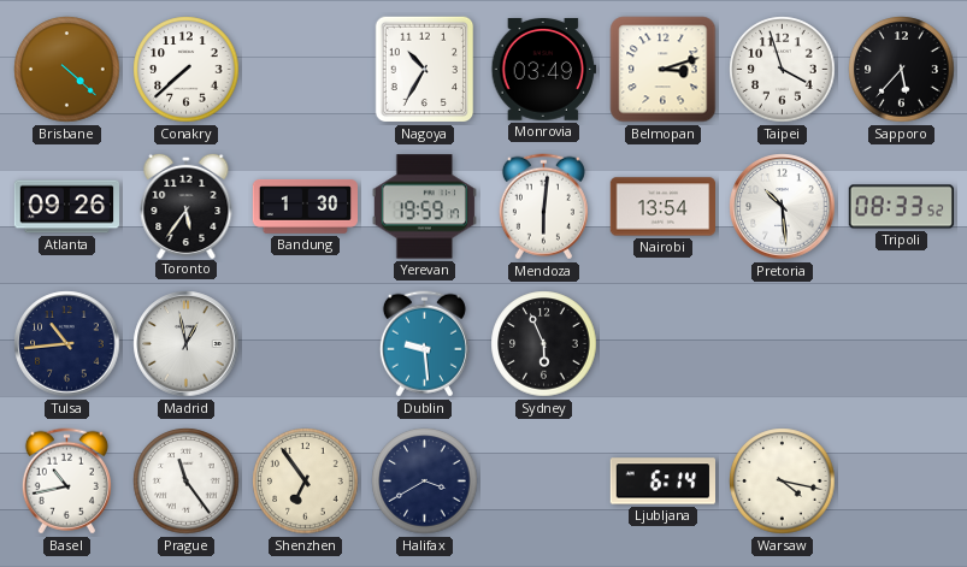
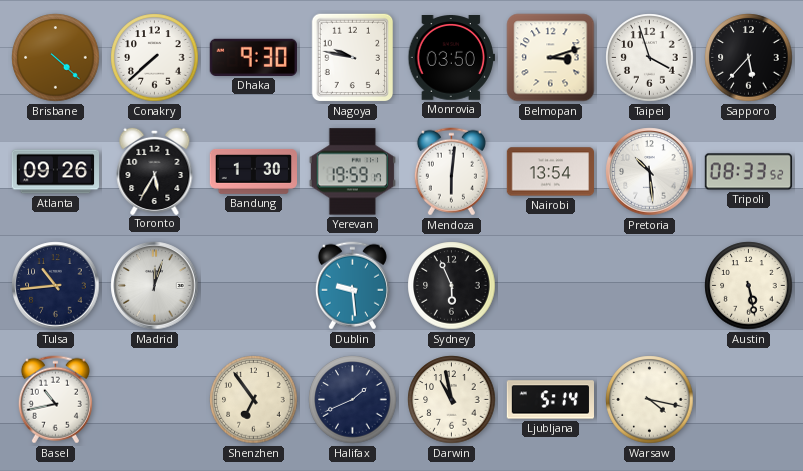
Dhaka: none -> 9:30
Nagoya: 10:35 -> 9:47
Monrovia: 03:49 -> 03:50
Toronto: 5:36 -> 5:35
Madrid: 12:58 -> 12:03
Austin: none -> 5:28
Prague: 11:24 -> none
Halifax: 3:40 -> 1:41
Darwin: none -> 10:58
Ljubljana: 6:14 -> 5:14
